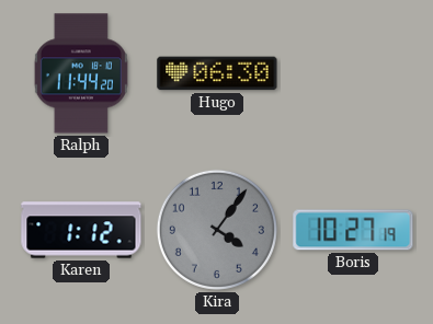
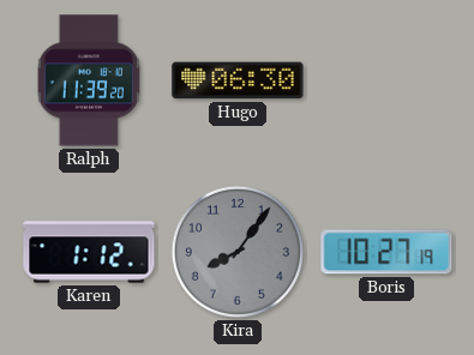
Ralph: 11:44 -> 11:39
Kira: 4:06 -> 8:06
